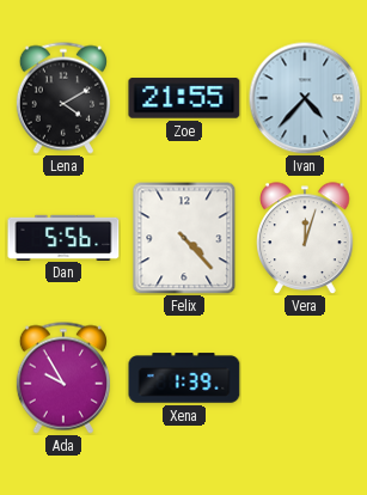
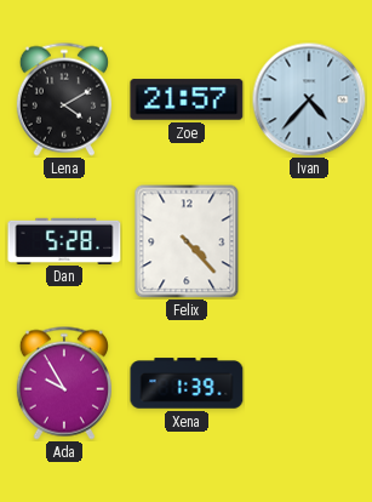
Zoe: 21:55 -> 21:57
Dan: 5:56 -> 5:28
Vera: 12:03 -> none
